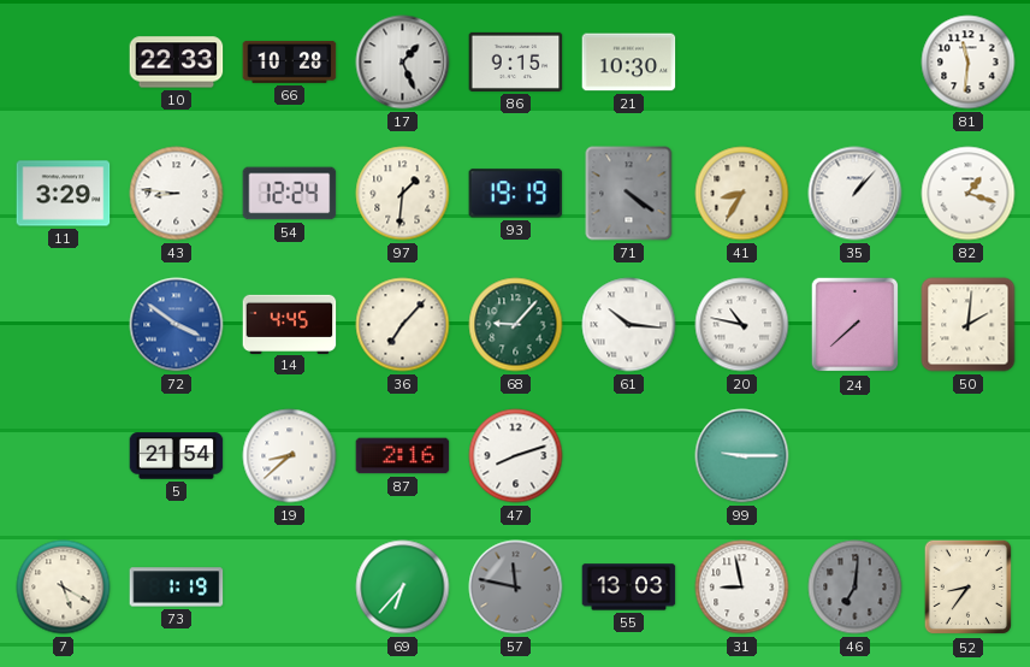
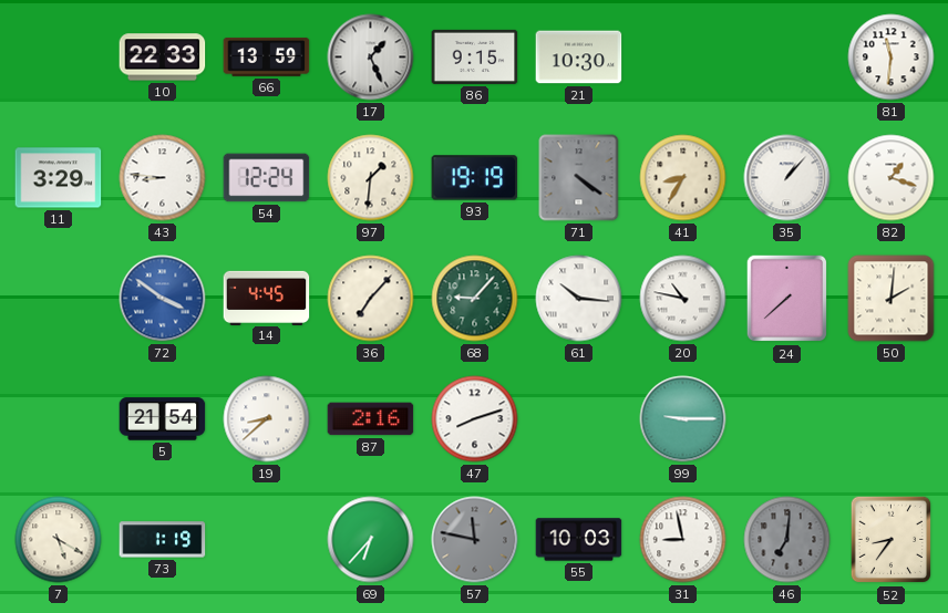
66: 10:28 -> 13:59
55: 13:03 -> 10:03
